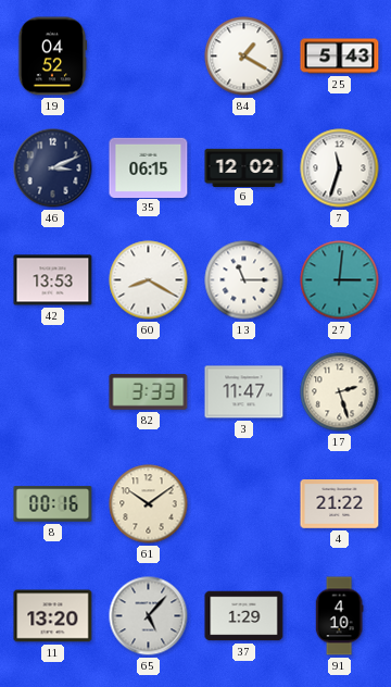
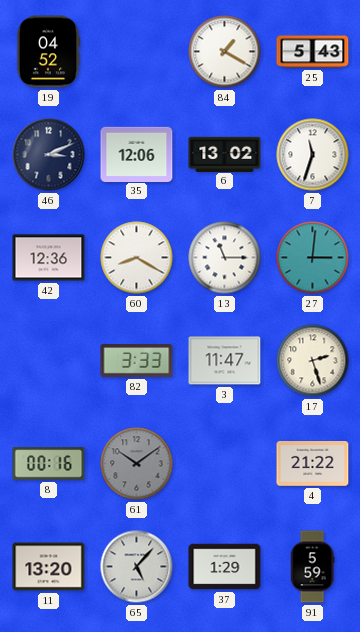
35: 06:15 -> 12:06
6: 12:02 -> 13:02
42: 13:53 -> 12:36
61 dial: cream -> grey
91: 4:10 -> 5:59
